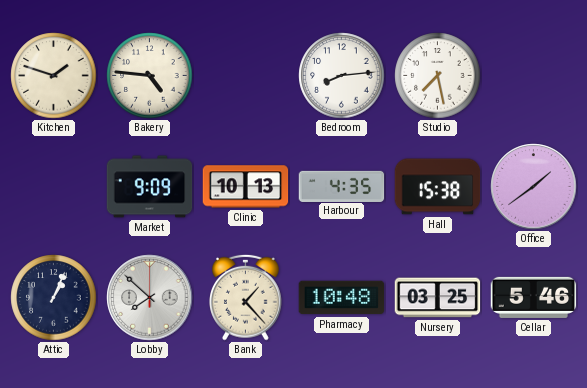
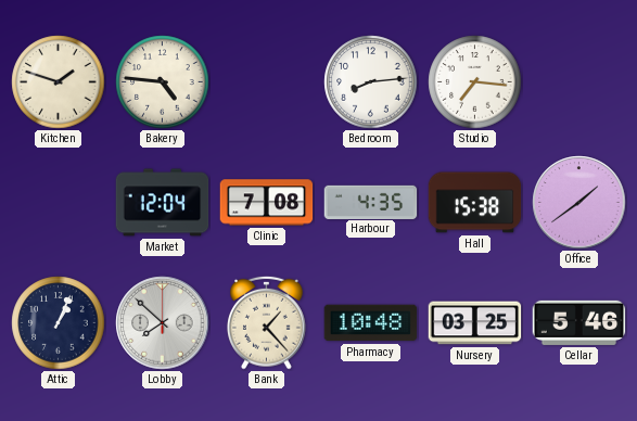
Studio: 7:28 -> 7:16
Market: 9:09 -> 12:04
Clinic: 10:13 -> 7:08
